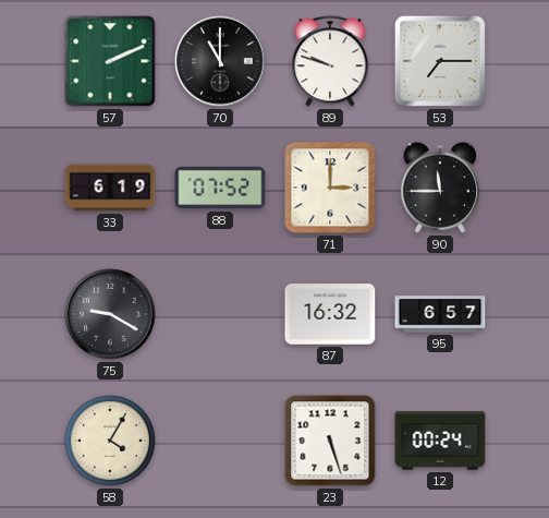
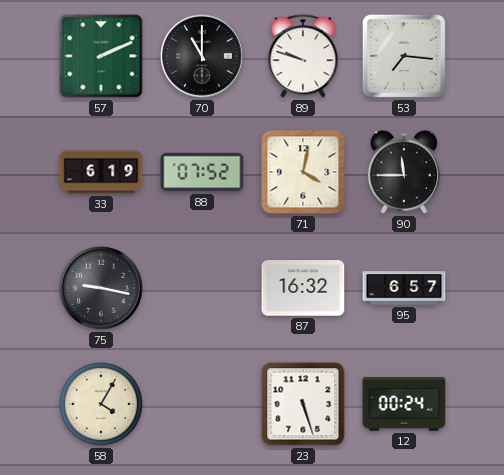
53: 7:15 -> 7:16
71: 3:00 -> 4:02
75: 9:20 -> 9:17
